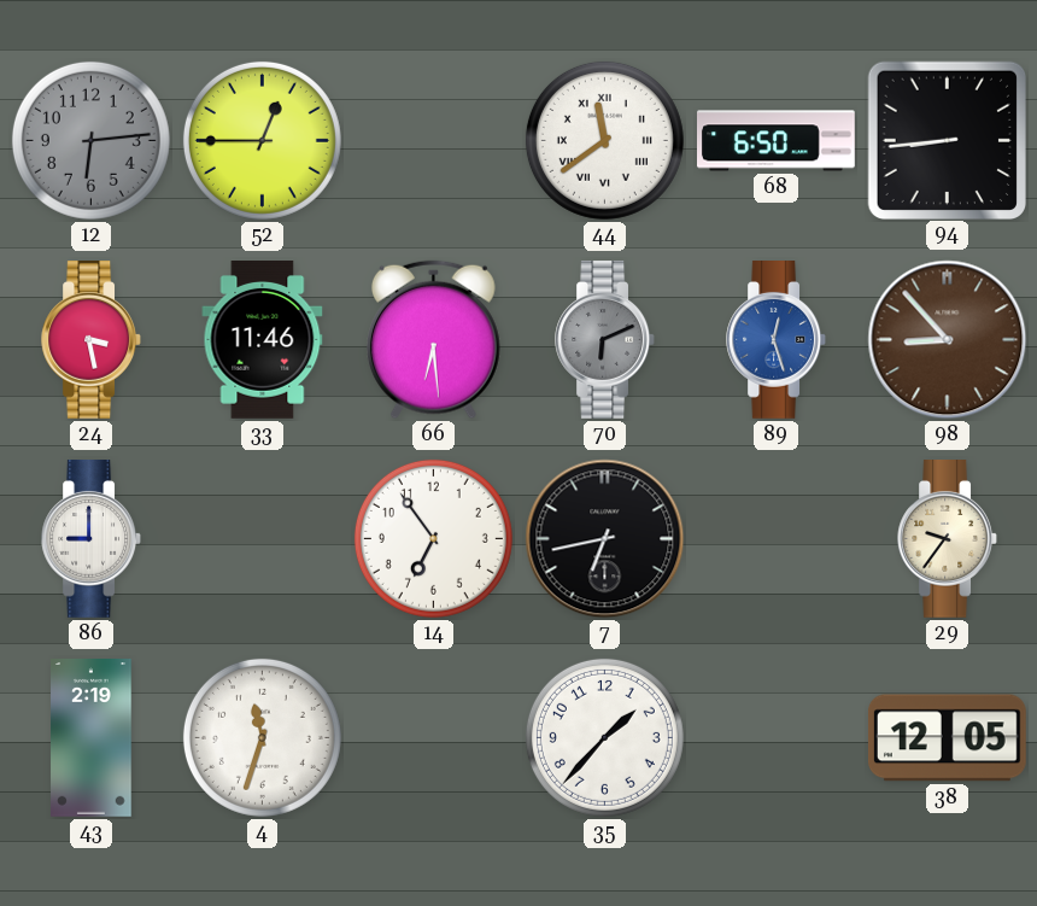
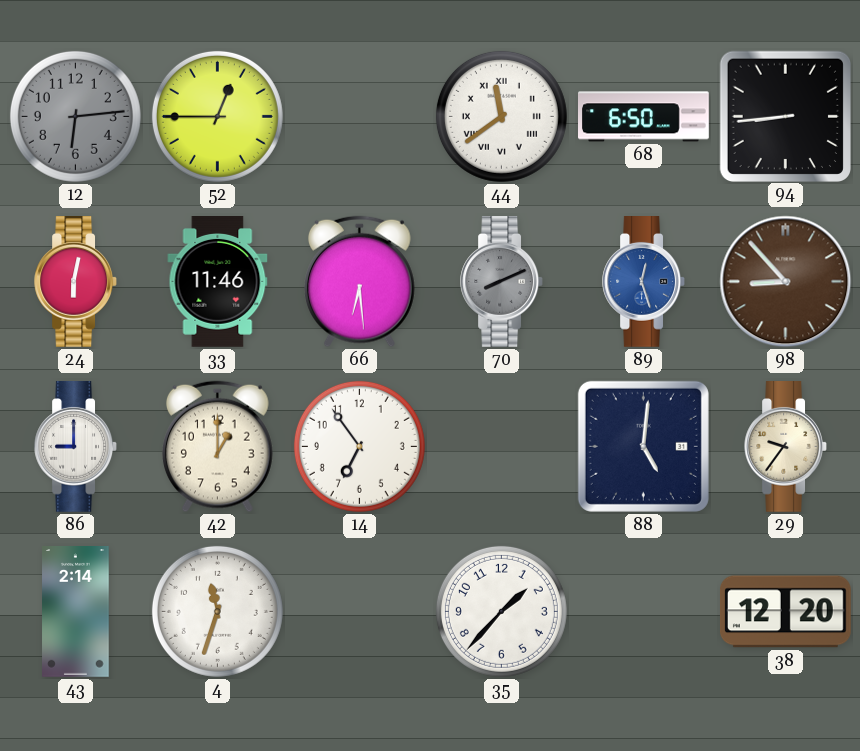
24: 3:28 -> 6:02
70: 6:11 -> 8:11
42: none -> 1:00
7: 6:43 -> none
88: none -> 5:01
43: 2:19 -> 2:14
38: 12:05 -> 12:20
